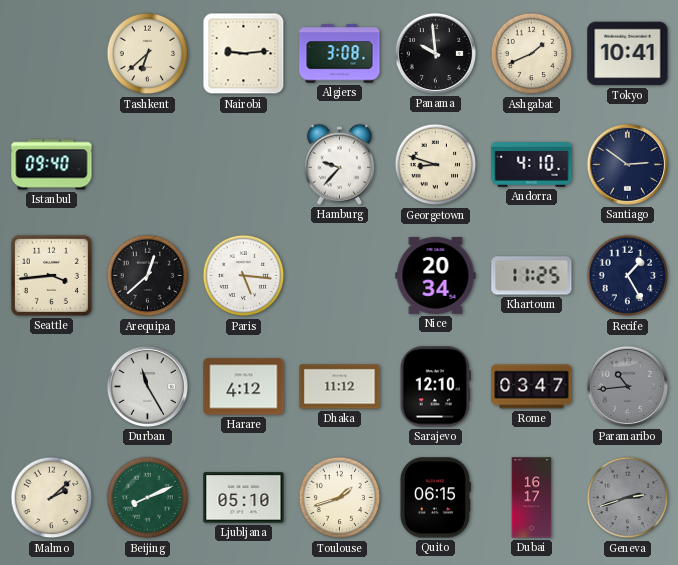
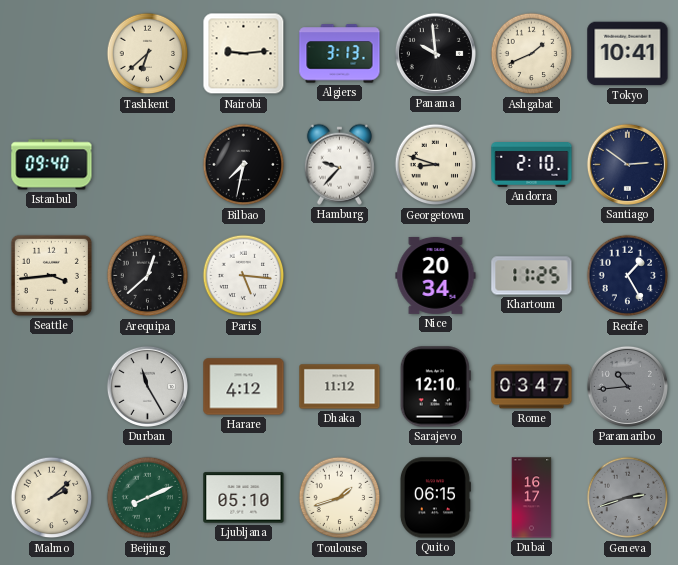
Algiers: 3:08 -> 3:13
Bilbao: none -> 7:32
Andorra: 4:10 -> 2:10
